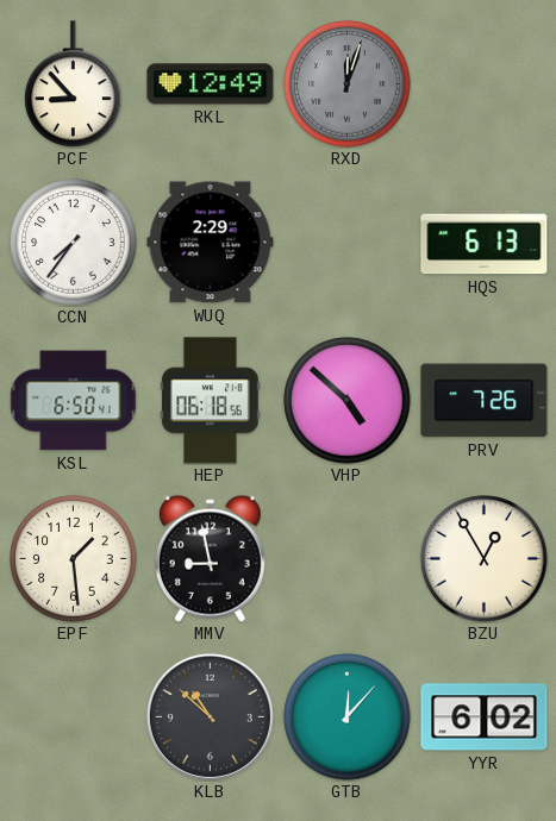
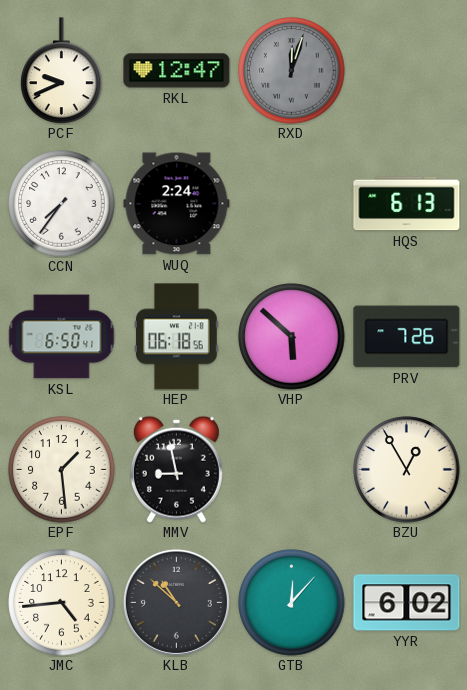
PCF: 8:53 -> 9:41
RKL: 12:49 -> 12:47
WUQ: 2:29 -> 2:24
VHP: 4:52 -> 5:52
JMC: none -> 4:44
